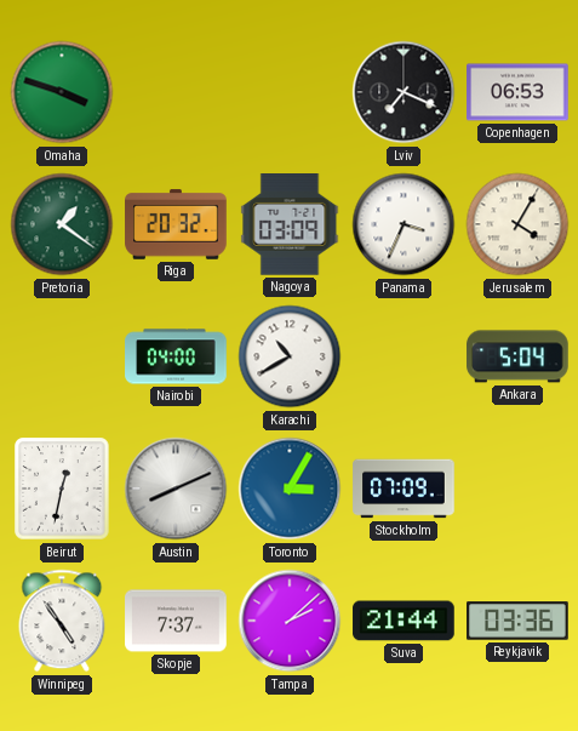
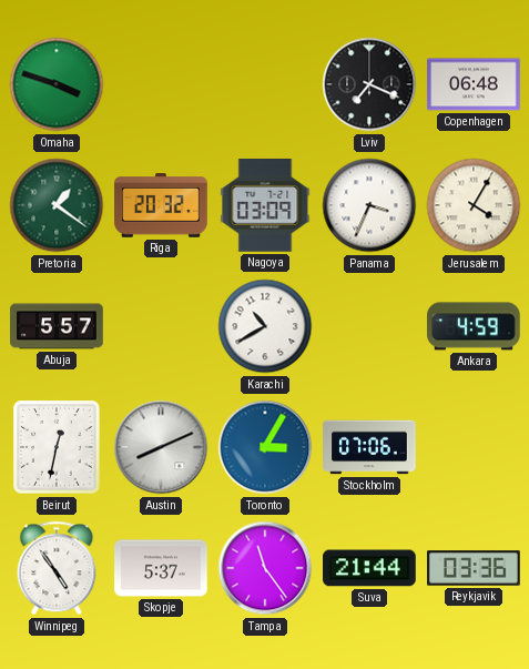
Copenhagen: 06:53 -> 06:48
Abuja: none -> 5:57
Nairobi: 04:00 -> none
Ankara: 5:04 -> 4:59
Stockholm: 07:09 -> 07:06
Skopje: 7:37 -> 5:37
Tampa: 2:08 -> 11:24
